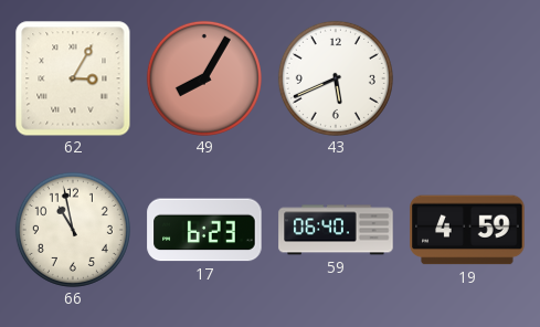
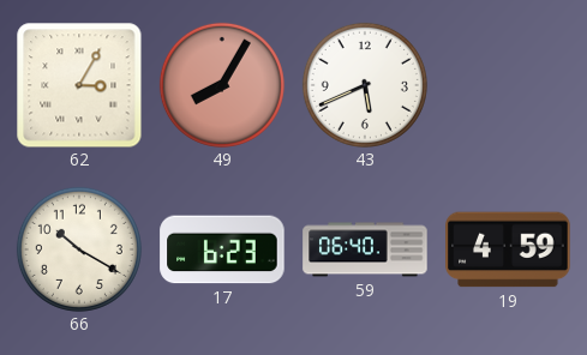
66: 10:58 -> 10:20
